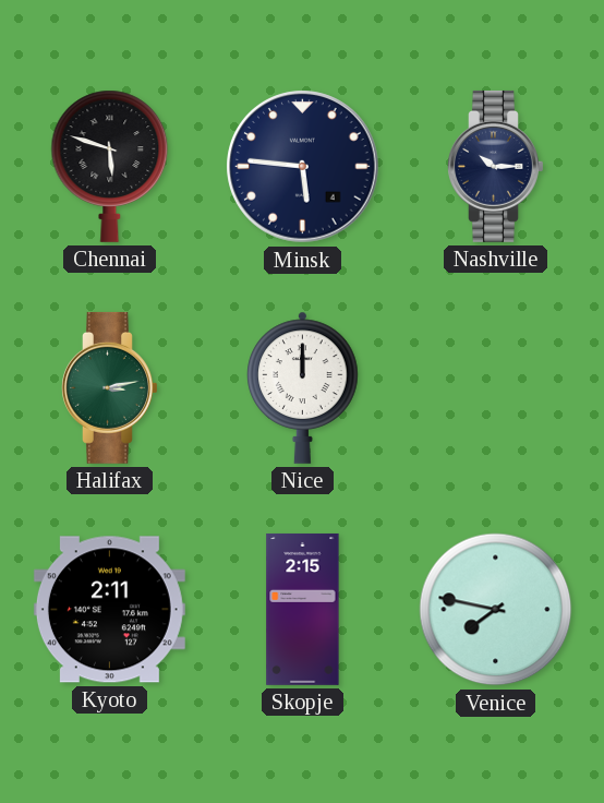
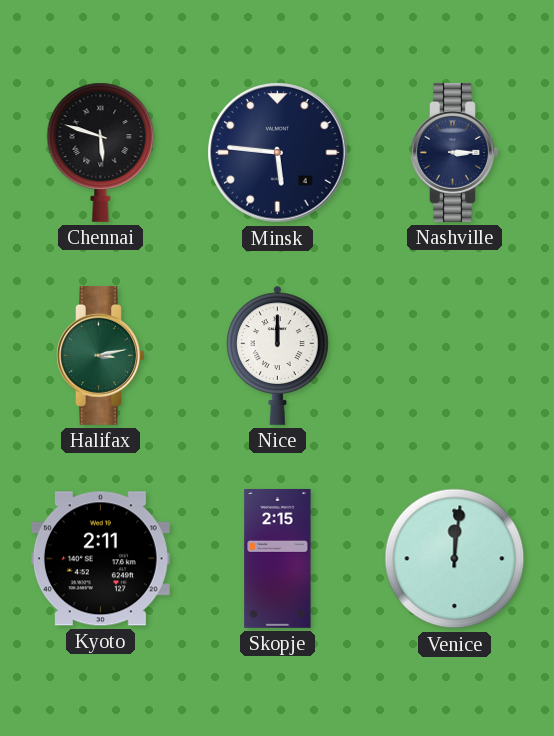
Nashville: 10:15 -> 3:15
Venice: 7:47 -> 12:01
